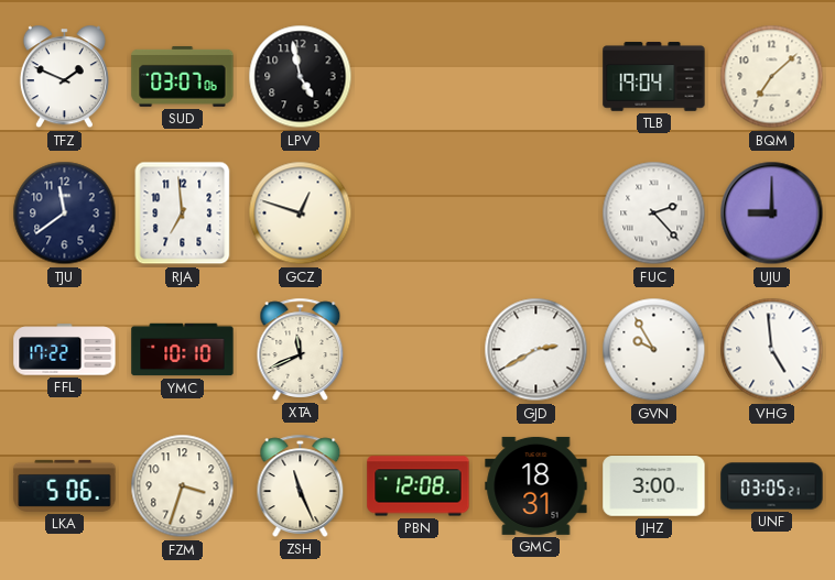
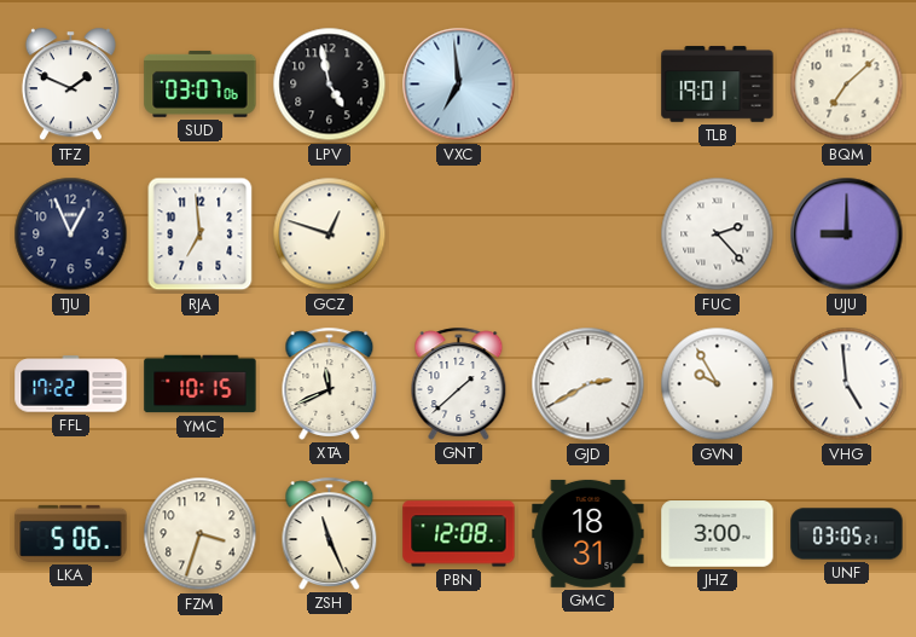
VXC: none -> 6:59
TLB: 19:04 -> 19:01
TJU: 11:39 -> 12:56
YMC: 10:10 -> 10:15
GNT: none -> 1:38
